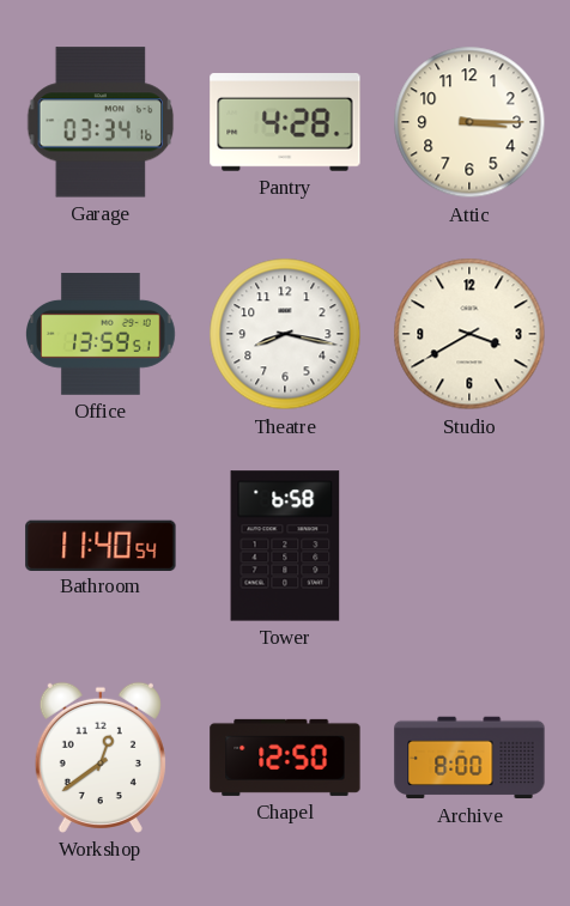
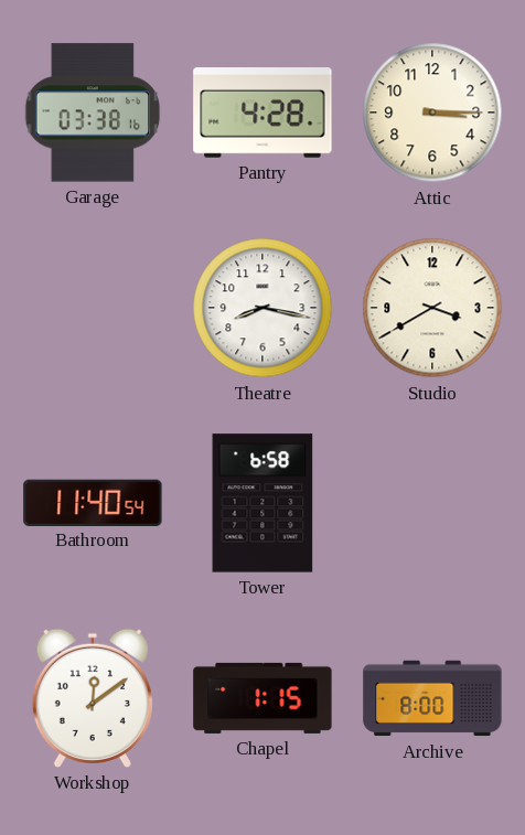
Garage: 03:34 -> 03:38
Office: 13:59 -> none
Workshop: 12:39 -> 12:09
Chapel: 12:50 -> 1:15
